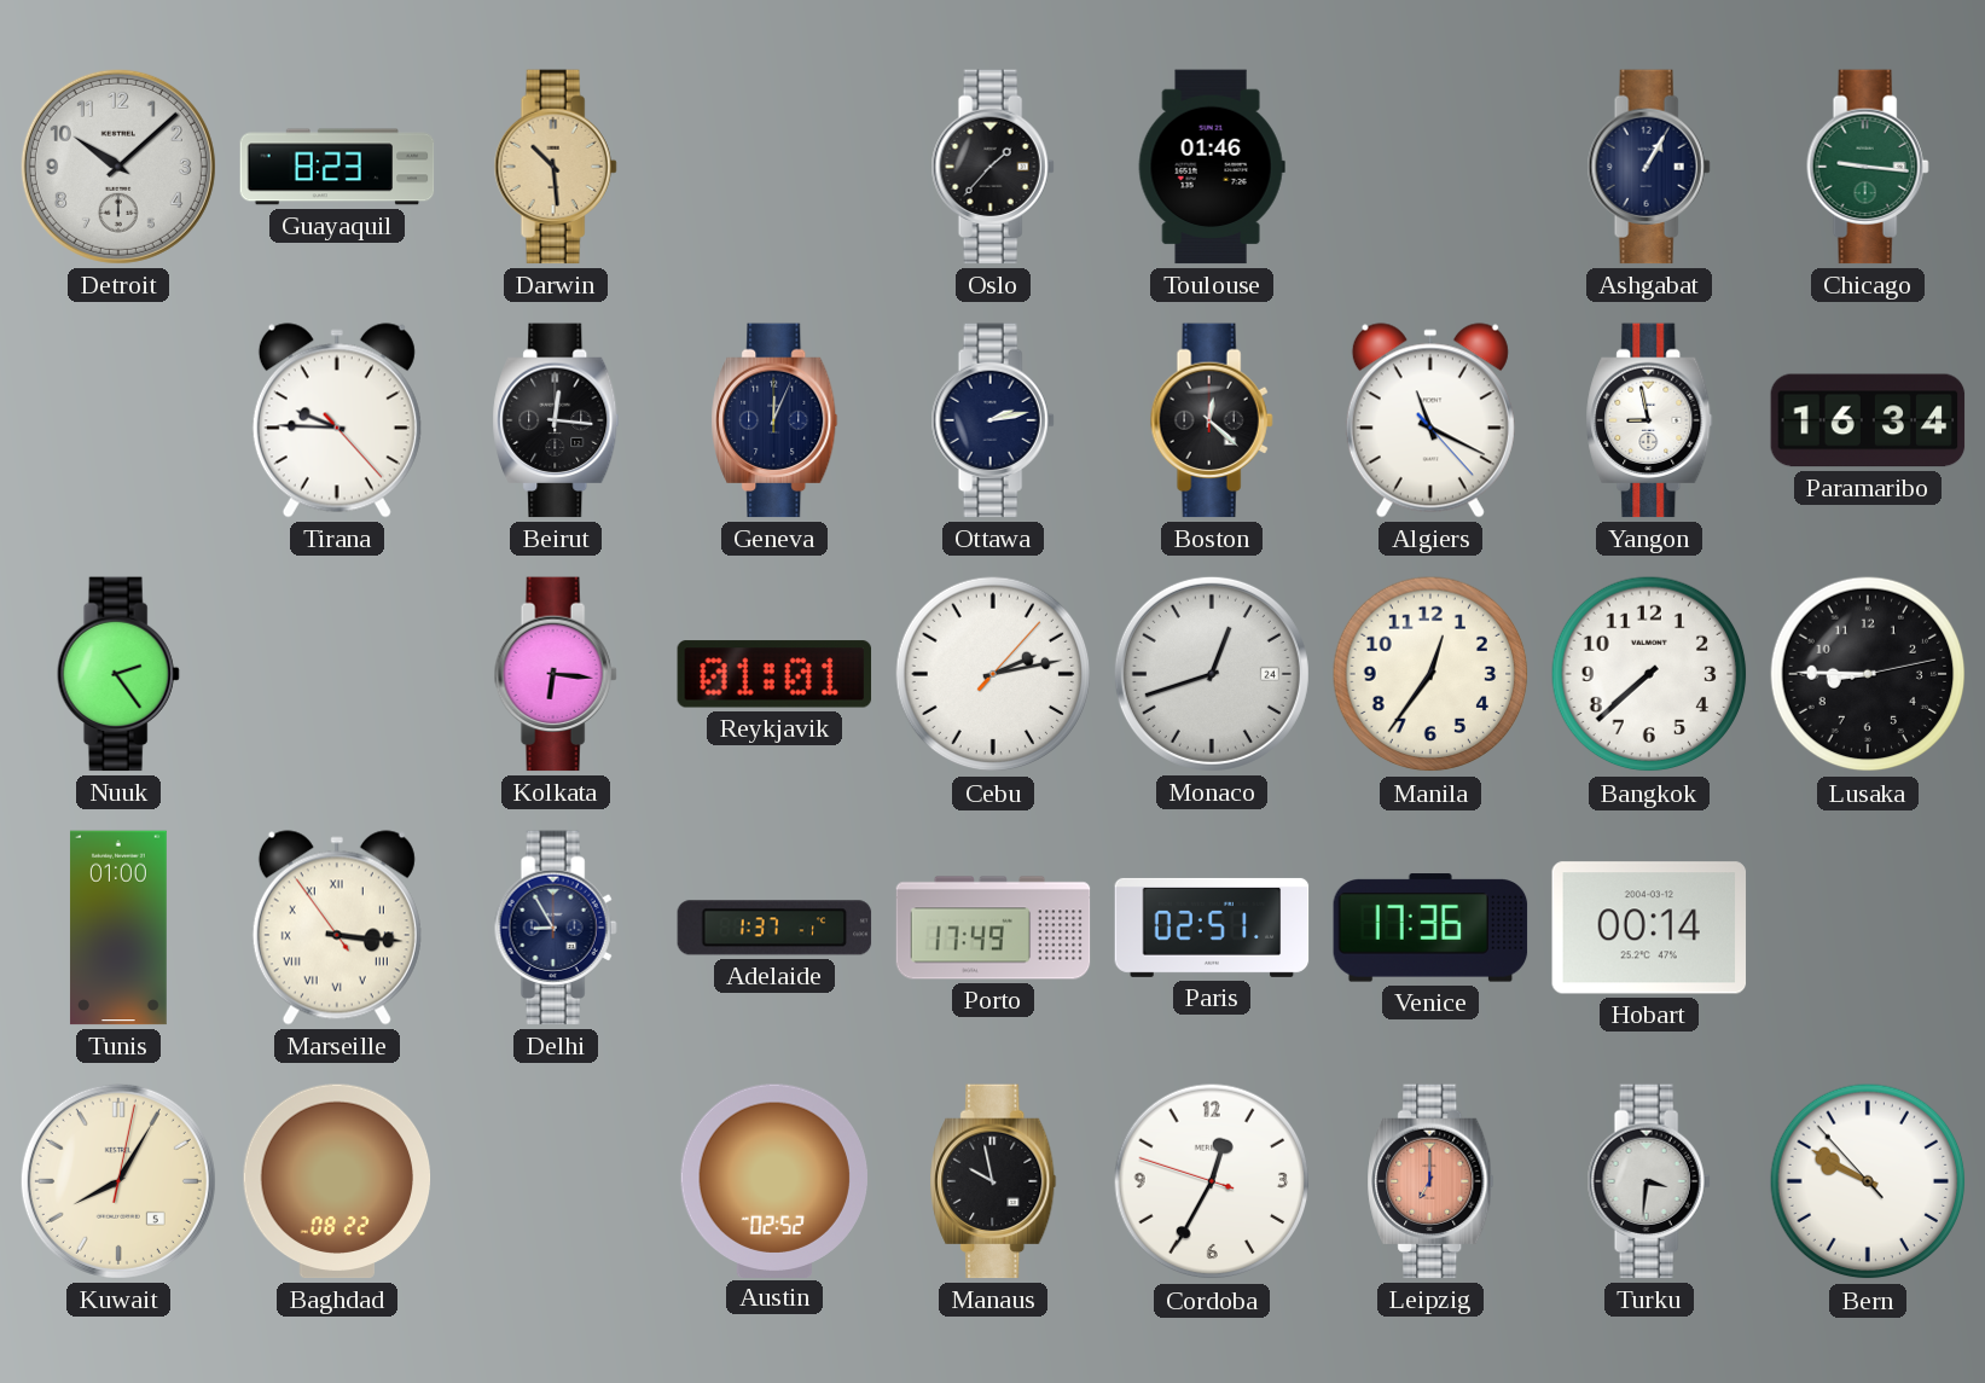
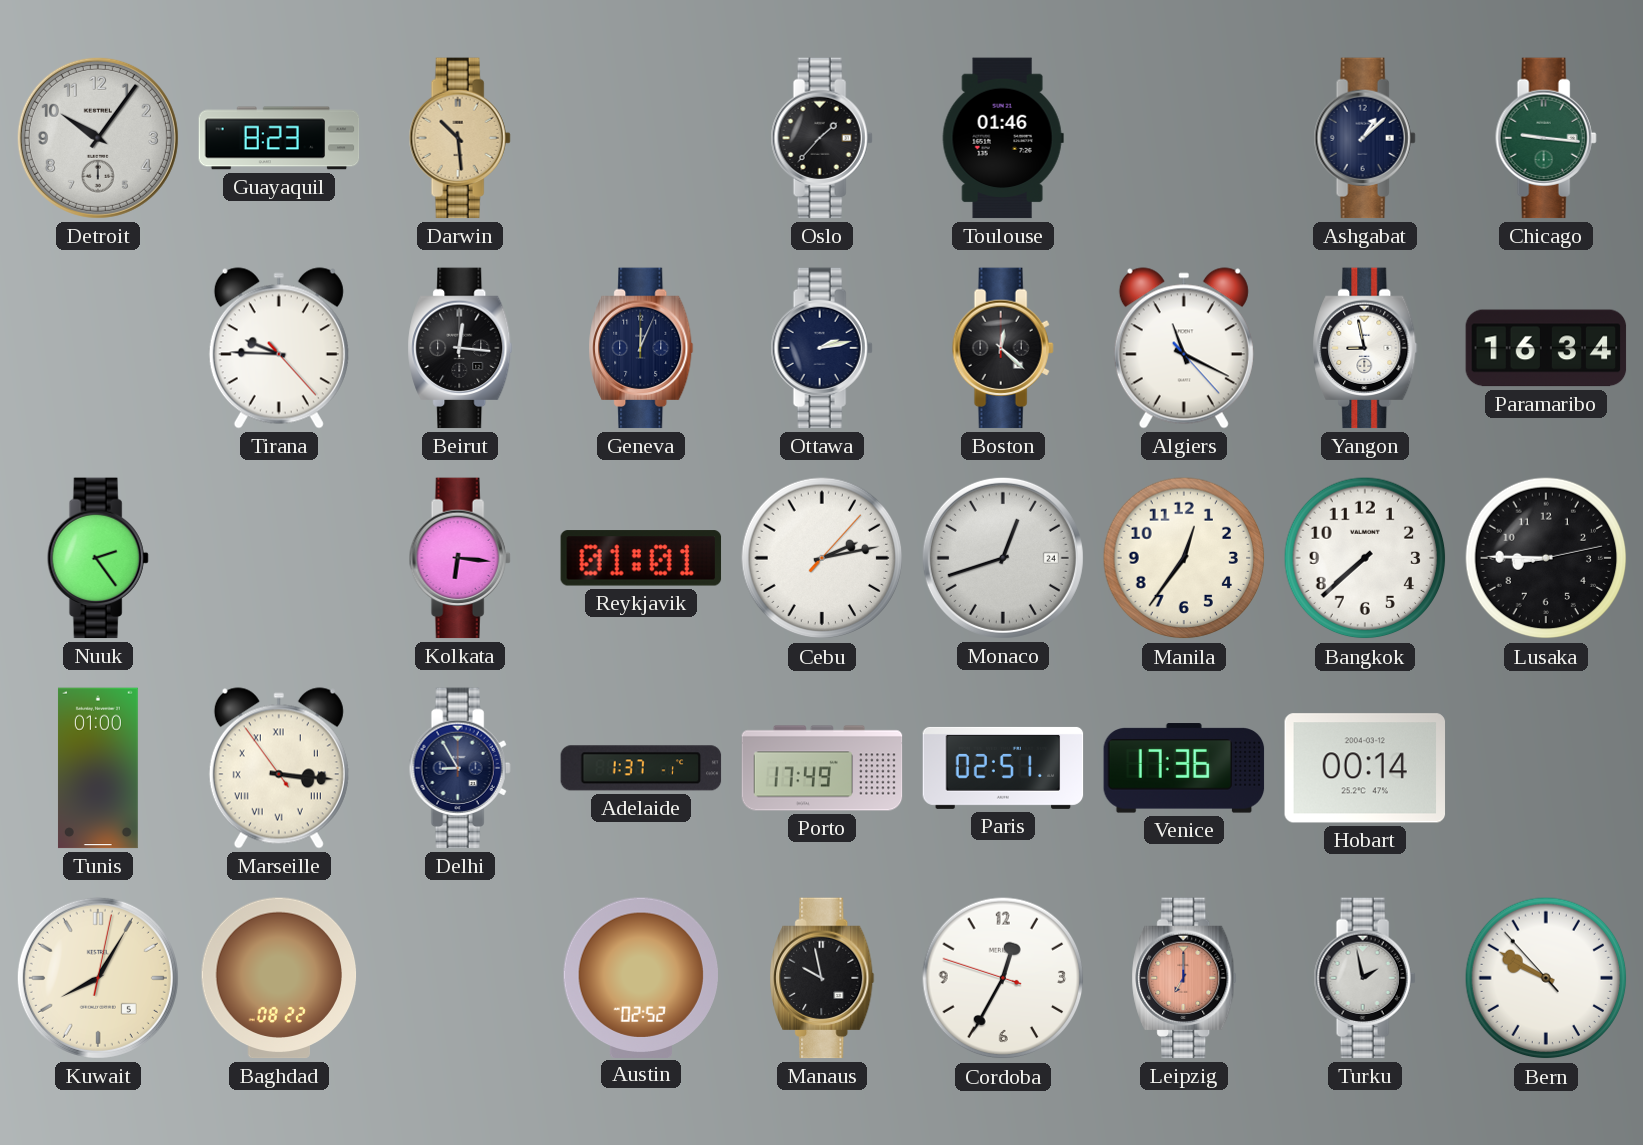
Detroit: 10:08 -> 10:06
Ashgabat: 1:05 -> 1:08
Turku: 3:31 -> 1:58
